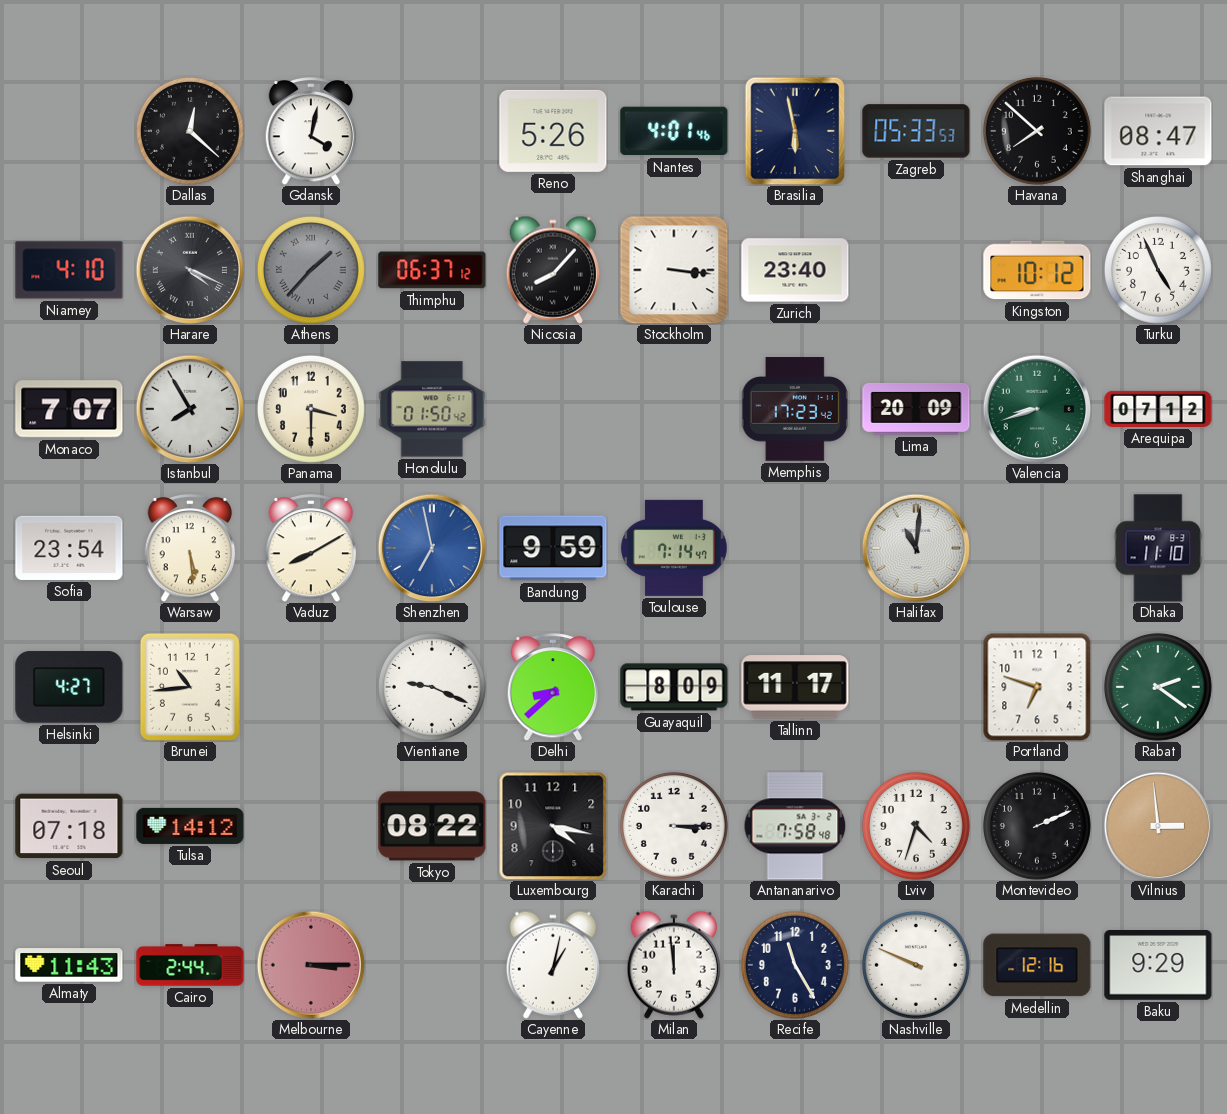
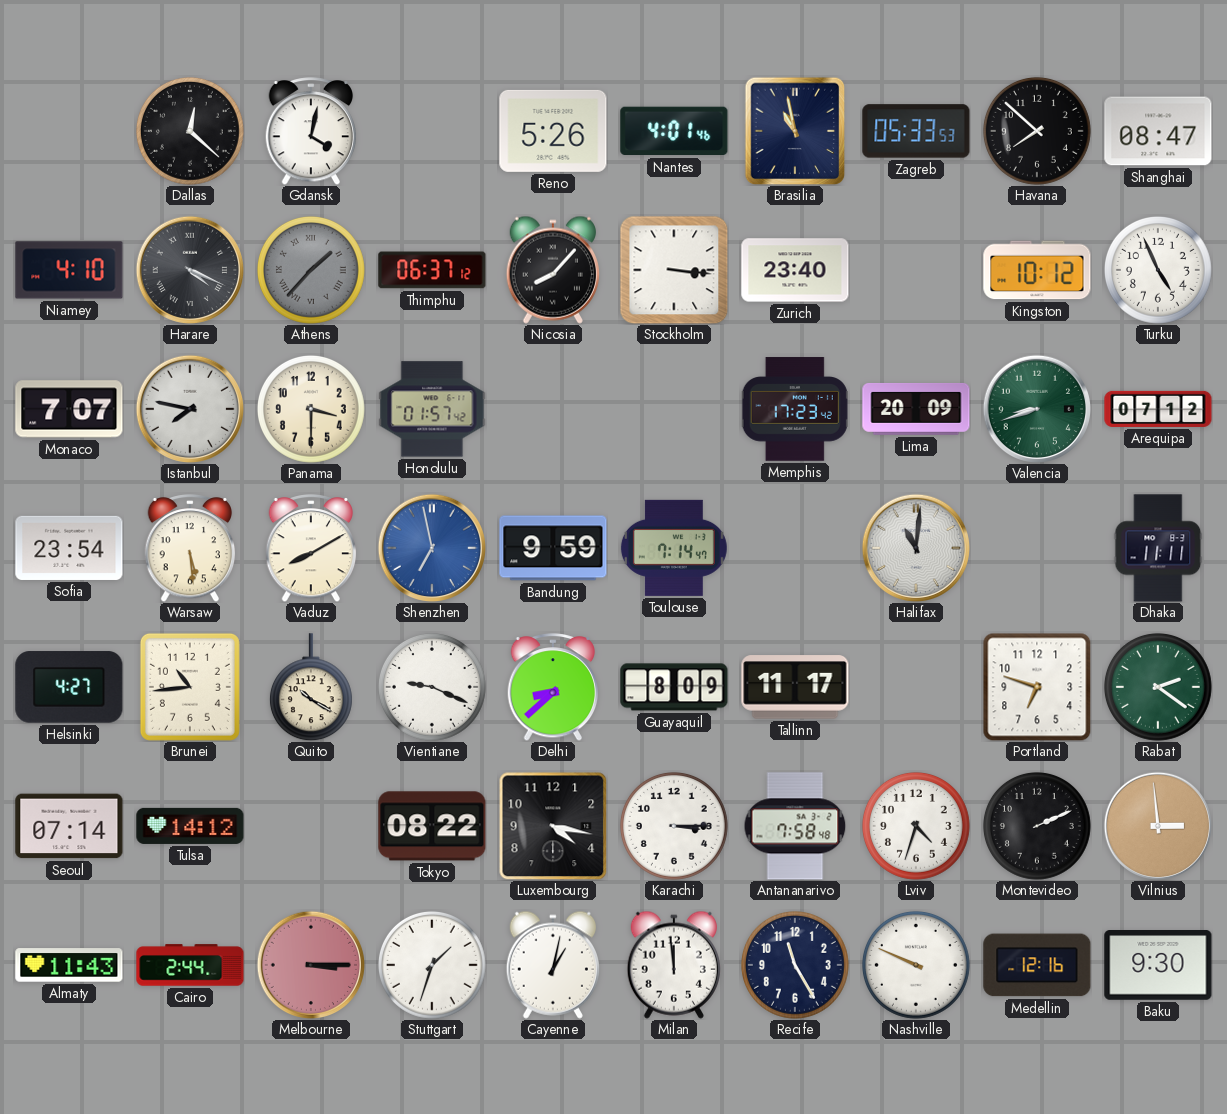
Brasilia: 5:58 -> 10:58
Istanbul: 7:55 -> 7:47
Honolulu: 01:50 -> 01:57
Dhaka: 11:10 -> 11:11
Quito: none -> 10:20
Seoul: 07:18 -> 07:14
Stuttgart: none -> 1:33
Baku: 9:29 -> 9:30
